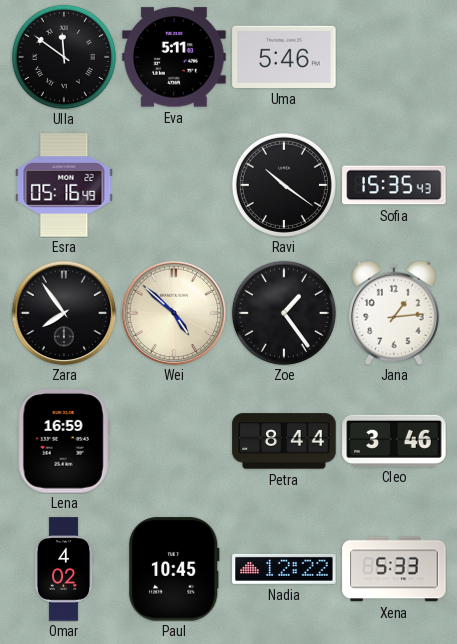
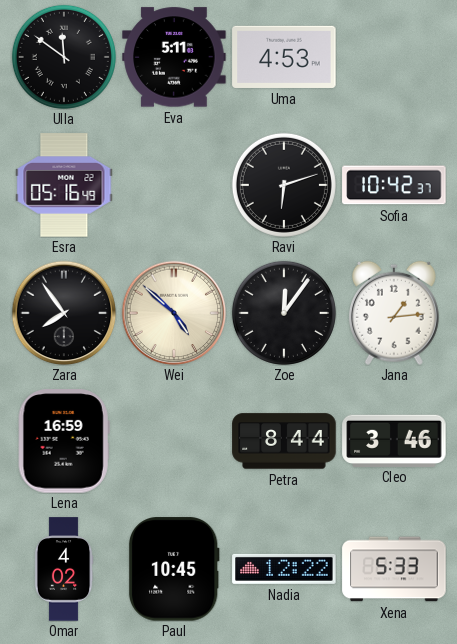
Uma: 5:46 -> 4:53
Ravi: 10:21 -> 6:12
Sofia: 15:35 -> 10:42
Zoe: 1:24 -> 12:06
